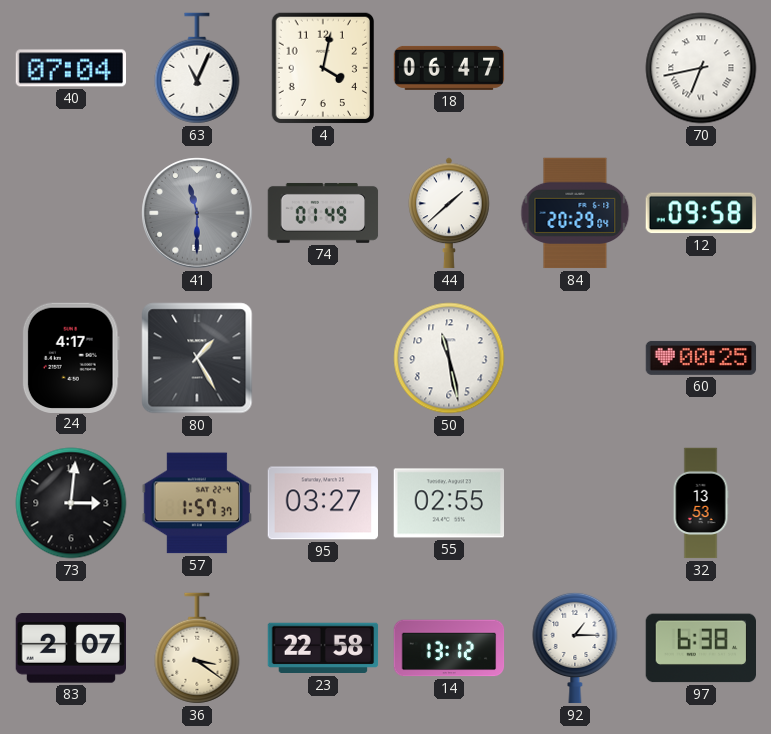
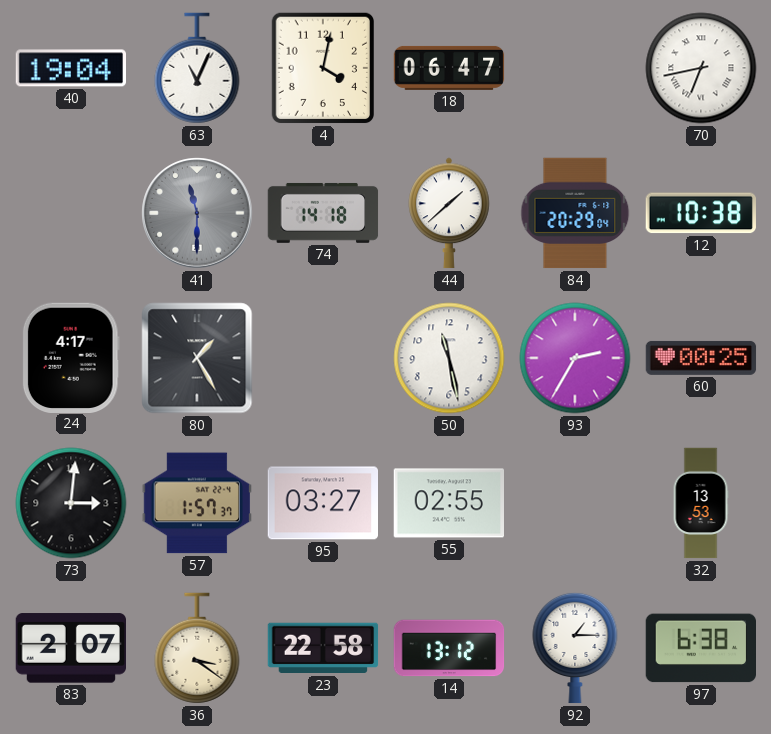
40: 07:04 -> 19:04
74: 01:49 -> 14:18
12: 09:58 -> 10:38
93: none -> 2:35
